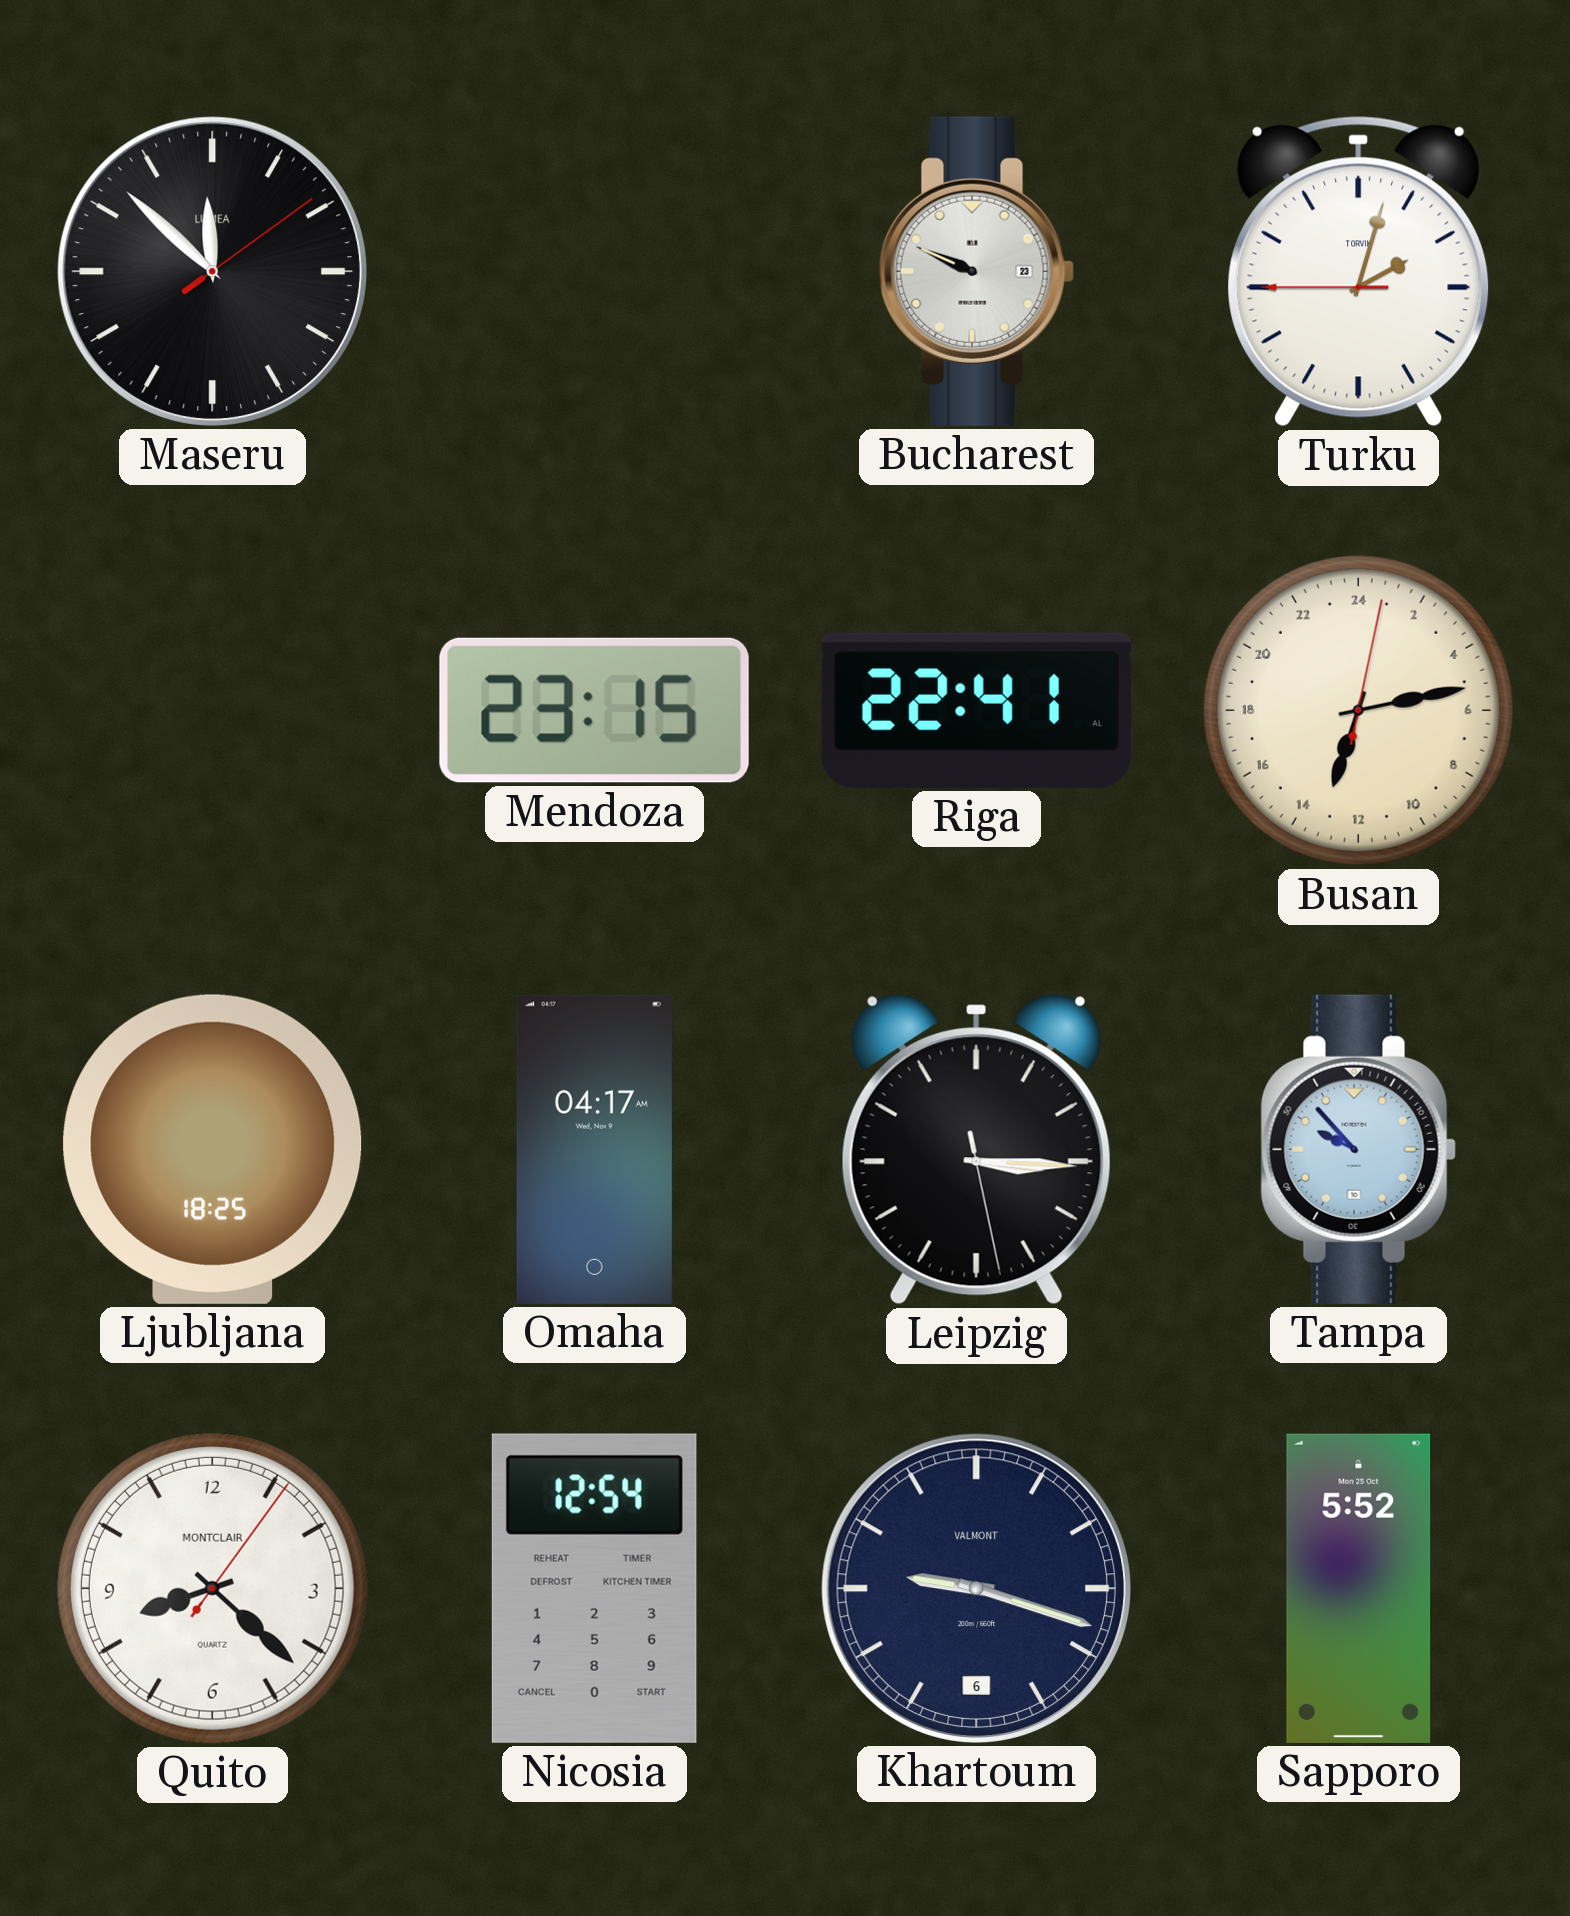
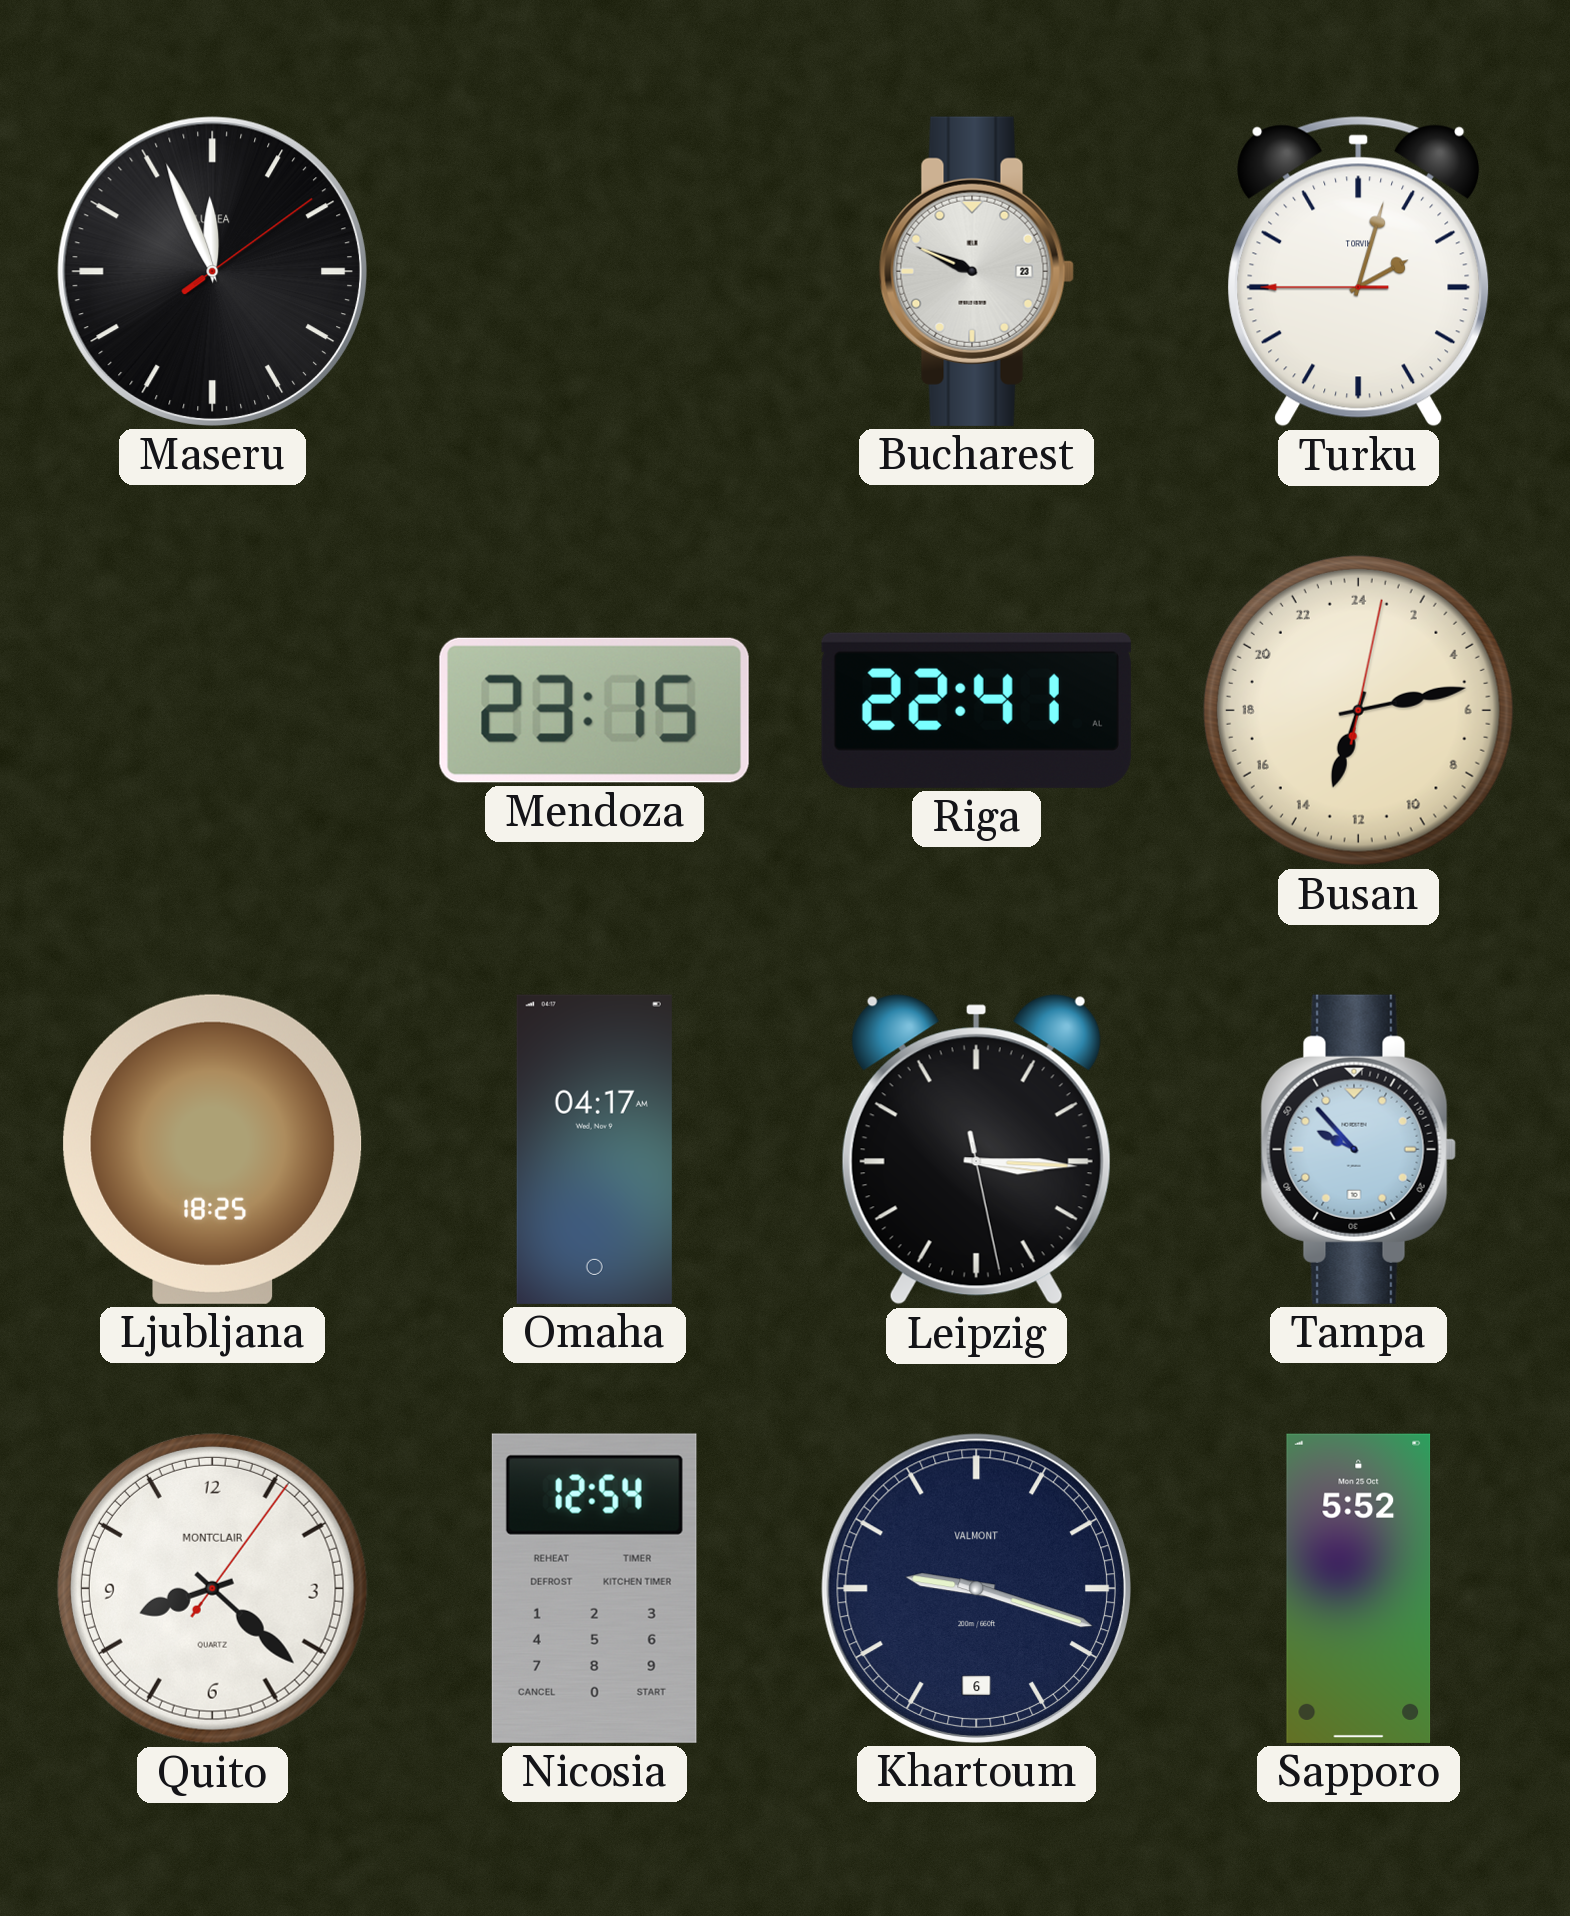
Maseru: 11:52 -> 11:56
